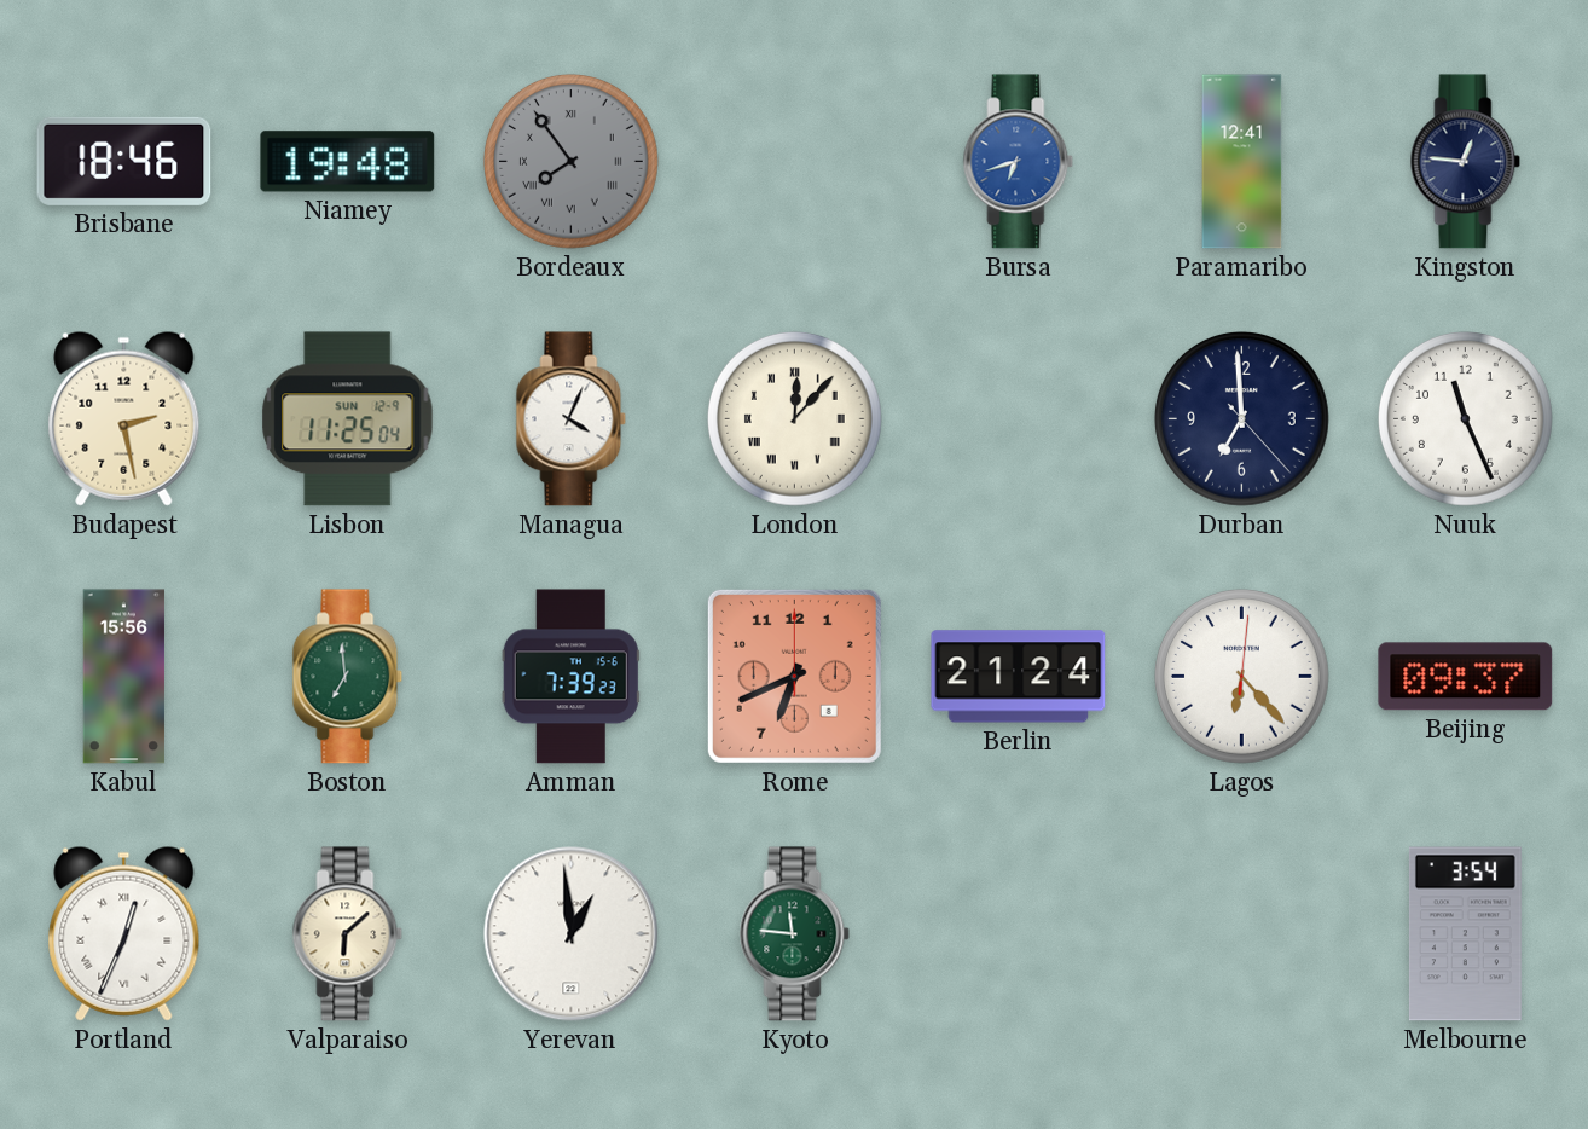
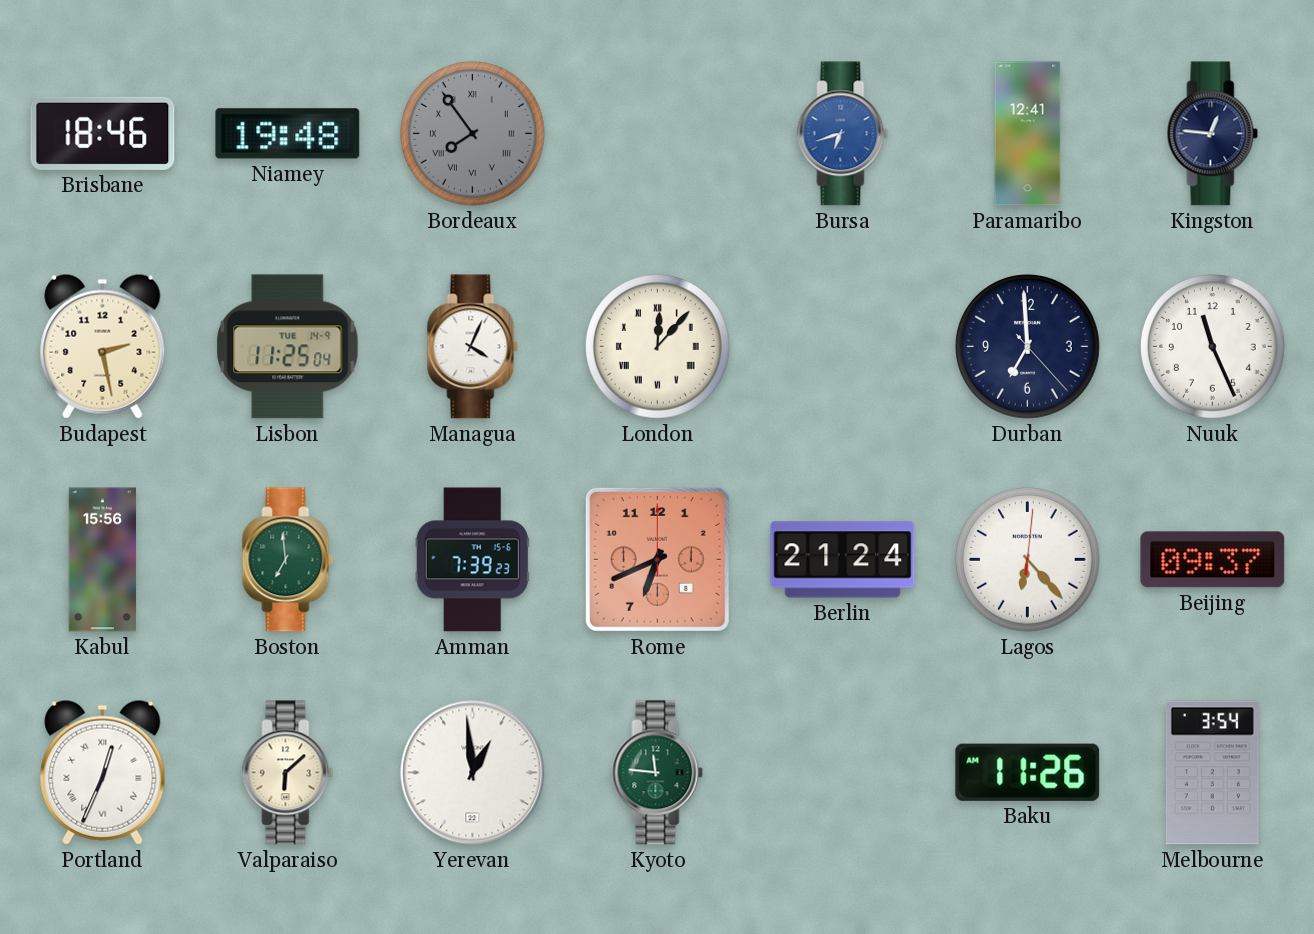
Lisbon date: SUN 12-9 -> TUE 14-9
Baku: none -> 11:26
